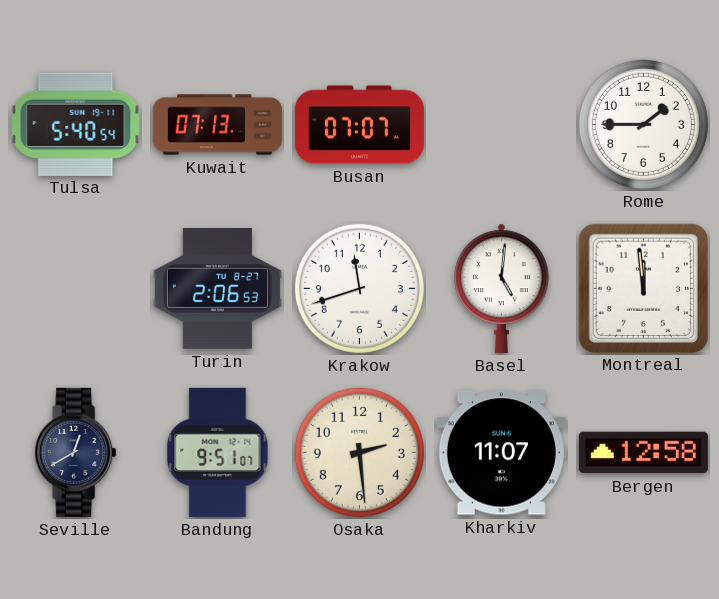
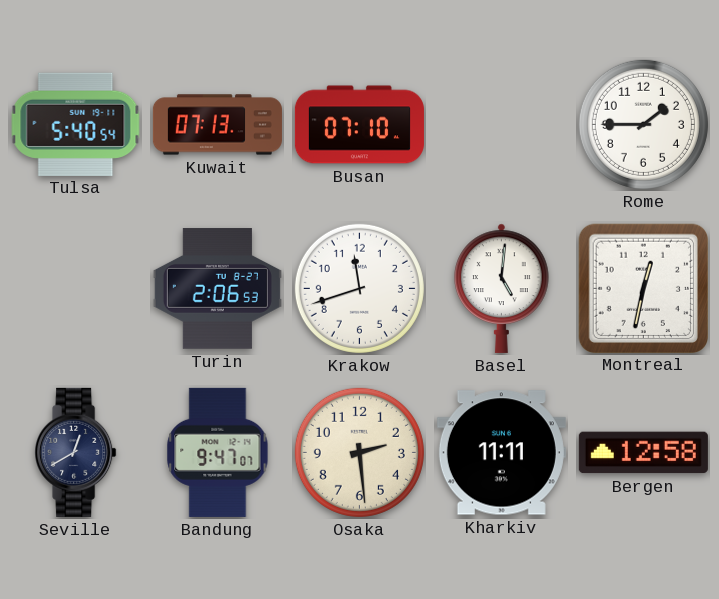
Busan: 07:07 -> 07:10
Montreal: 11:59 -> 12:32
Bandung: 9:51 -> 9:47
Kharkiv: 11:07 -> 11:11
